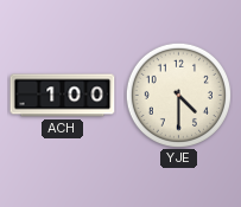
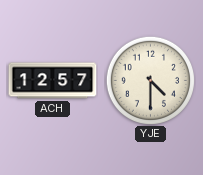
ACH: 1:00 -> 12:57
